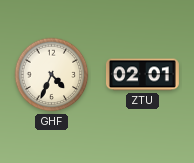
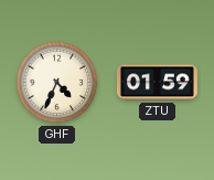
ZTU: 02:01 -> 01:59
